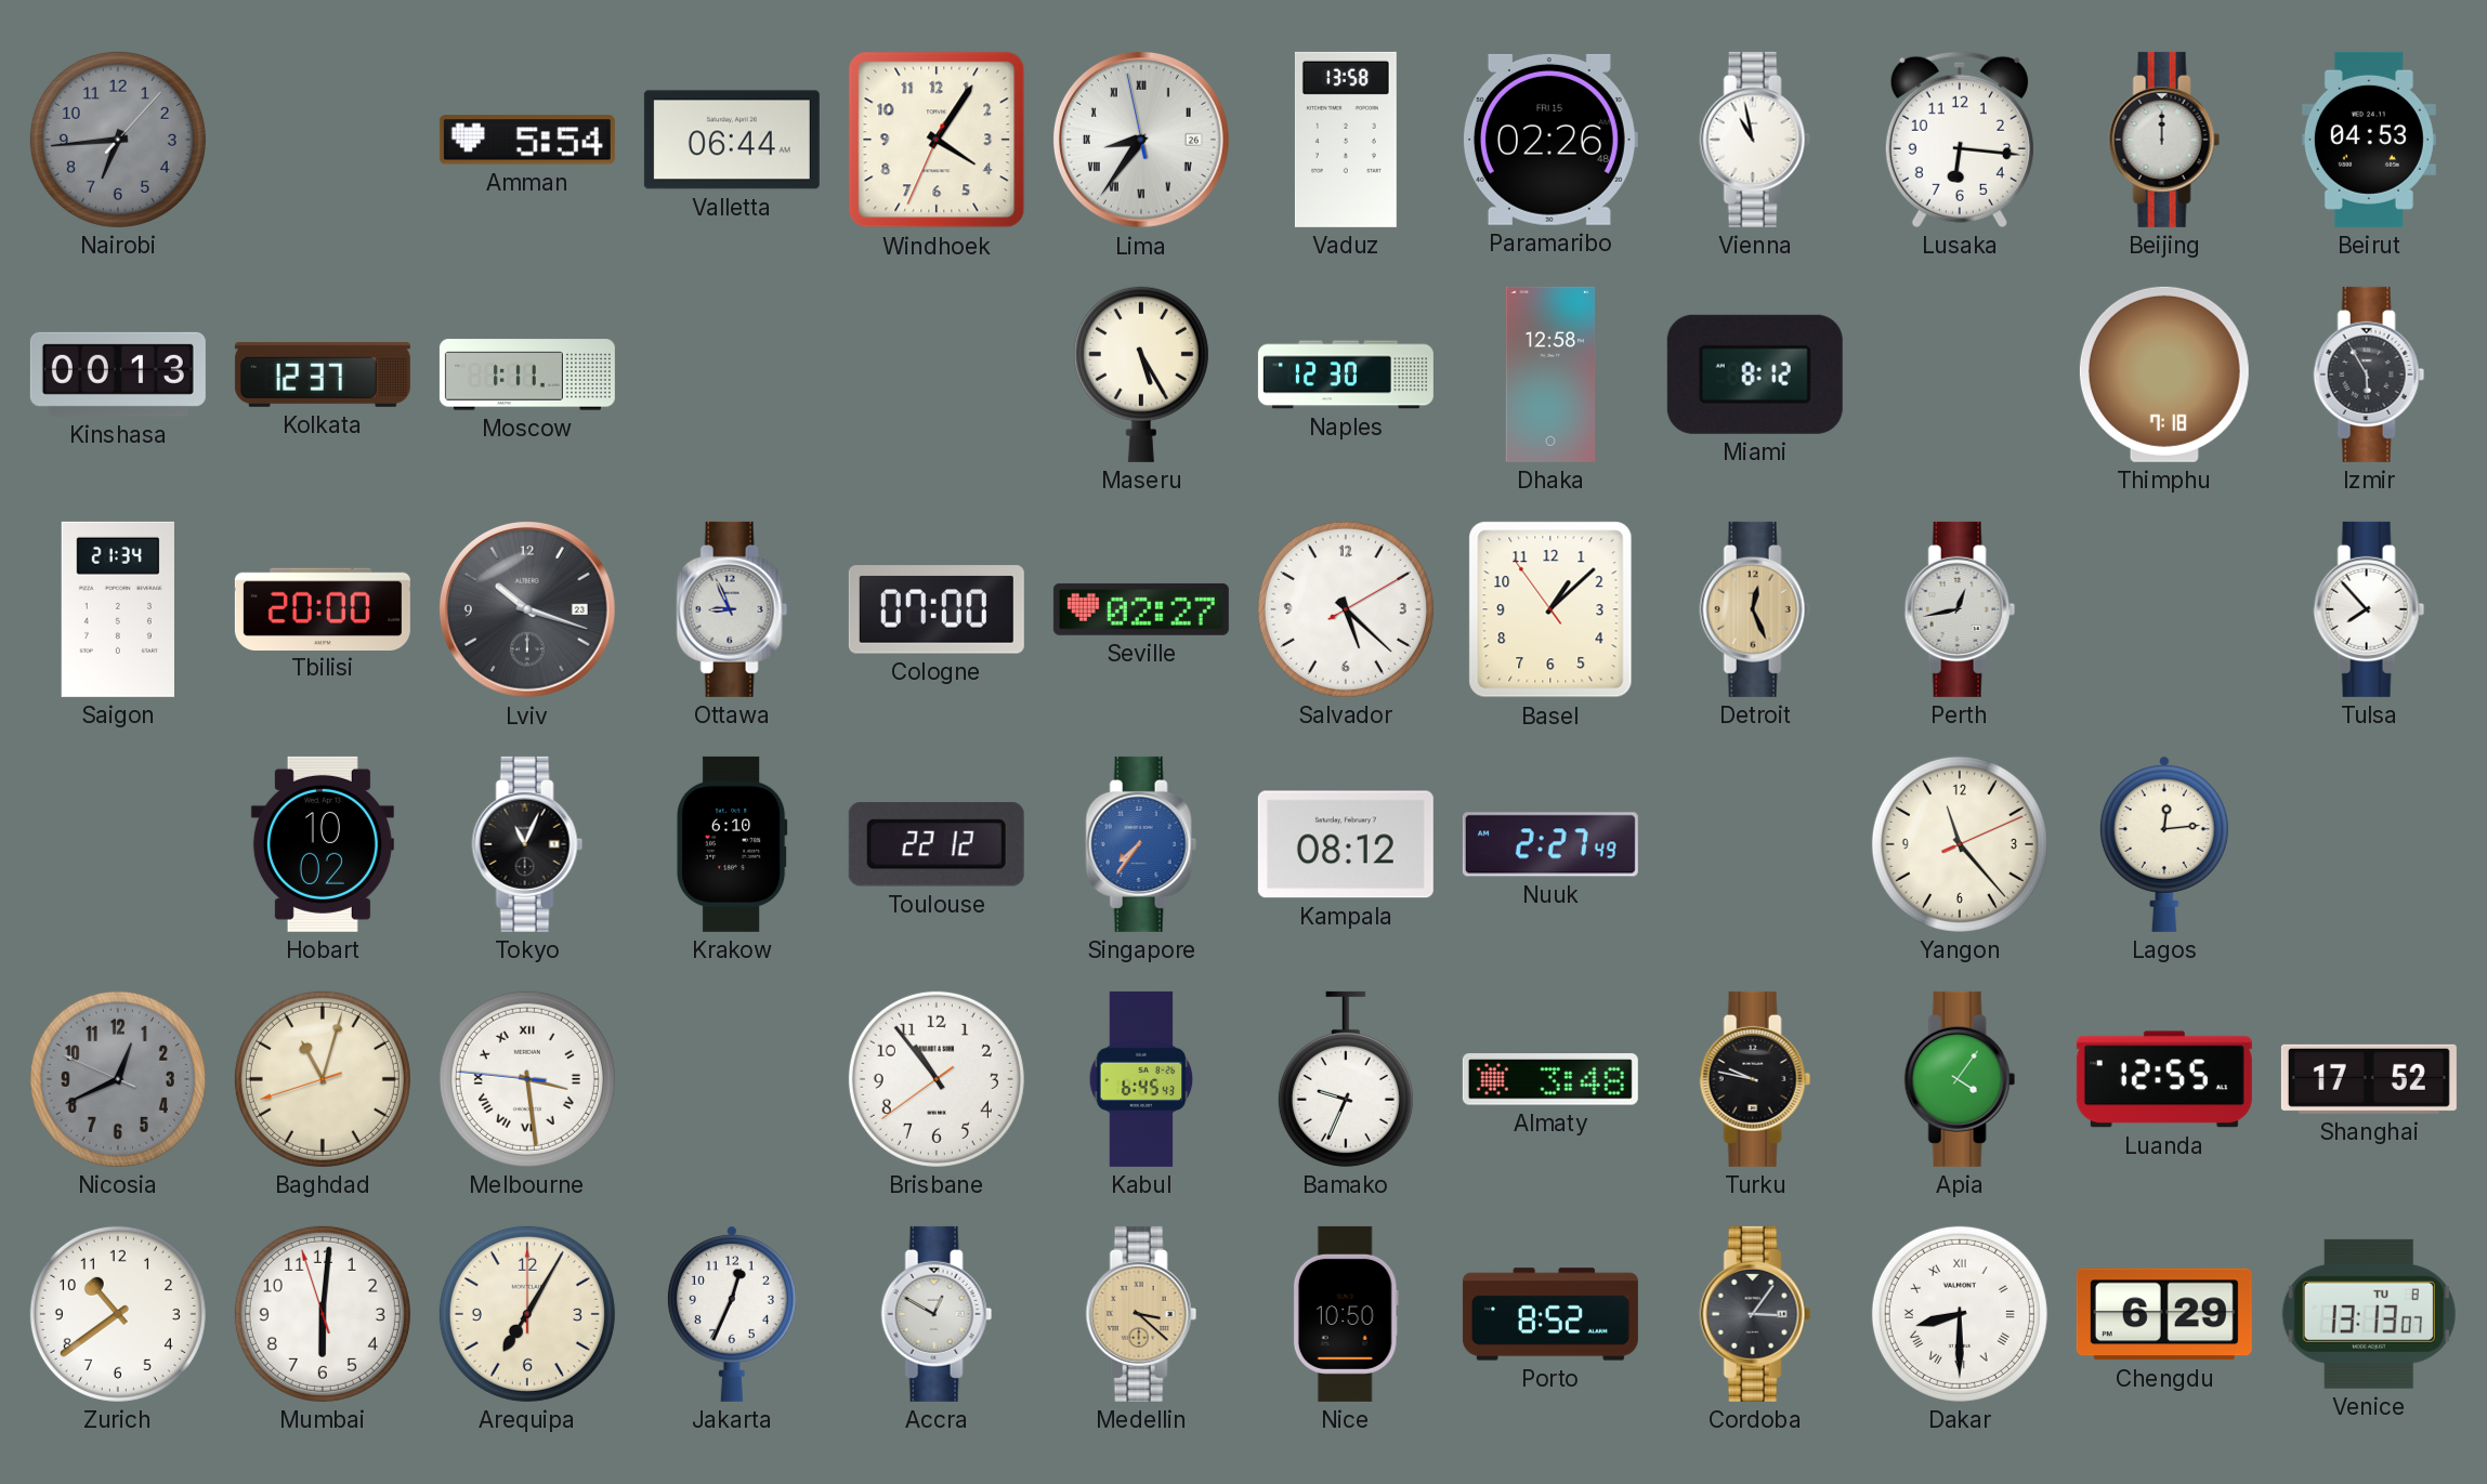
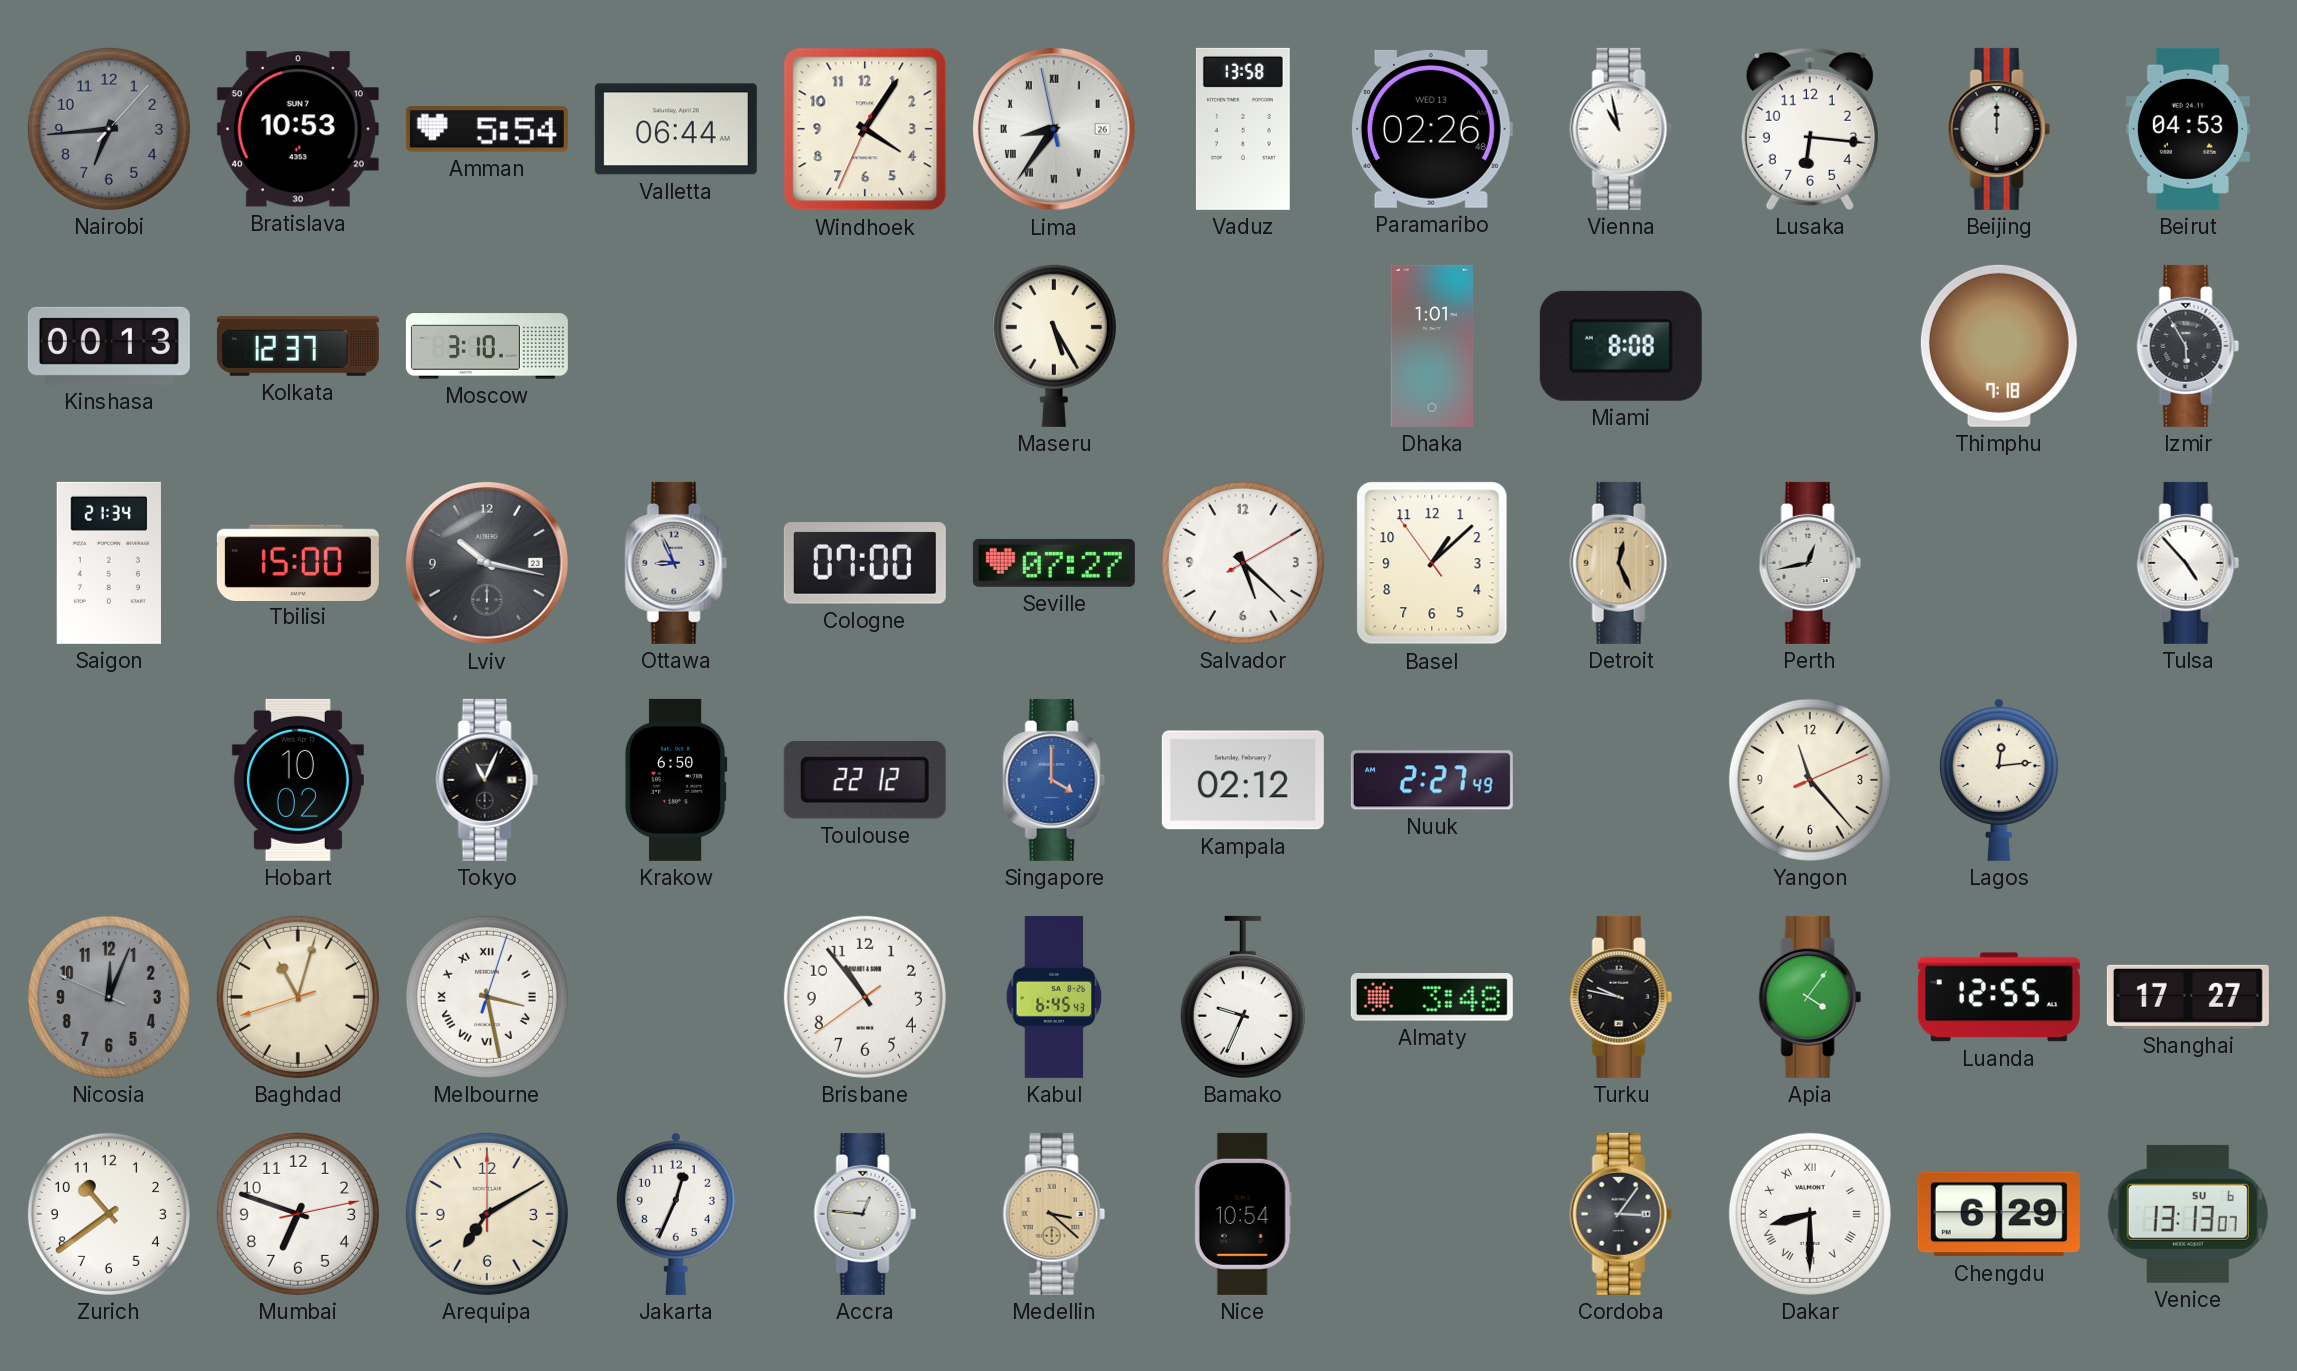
Bratislava: none -> 10:53
Paramaribo date: FRI 15 -> WED 13
Moscow: 1:11 -> 3:10
Naples: 12:30 -> none
Dhaka: 12:58 -> 1:01
Miami: 8:12 -> 8:08
Tbilisi: 20:00 -> 15:00
Lviv: 10:18 -> 10:17
Seville: 02:27 -> 07:27
Tulsa: 7:53 -> 4:53
Krakow: 6:10 -> 6:50
Singapore: 7:36 -> 4:00
Kampala: 08:12 -> 02:12
Nicosia: 12:40 -> 12:03
Melbourne: 3:28:46 -> 3:28:03
Shanghai: 17:52 -> 17:27
Mumbai: 6:00 -> 6:48
Arequipa: 7:05 -> 7:10
Accra: 12:50 -> 12:46
Nice: 10:50 -> 10:54
Porto: 8:52 -> none
Venice date: TU 8 -> SU 6
